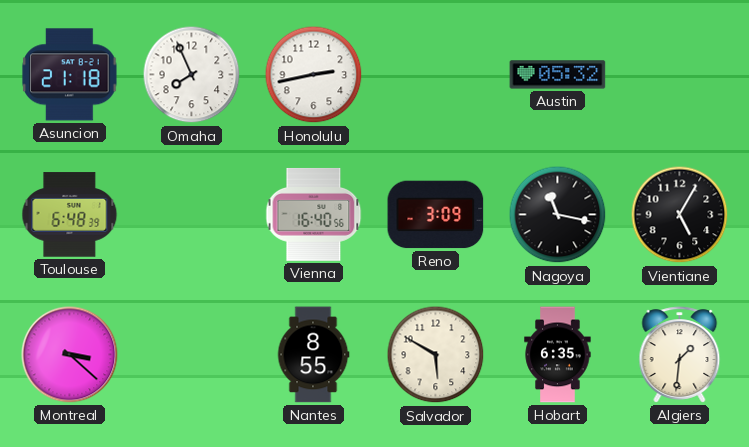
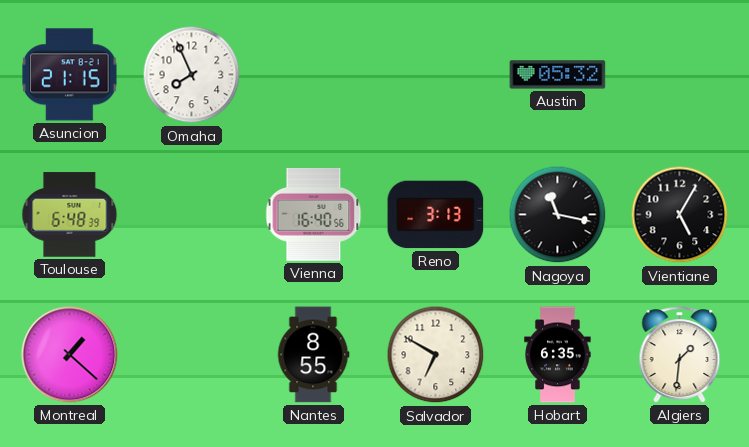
Asuncion: 21:18 -> 21:15
Honolulu: 2:43 -> none
Reno: 3:09 -> 3:13
Montreal: 3:22 -> 1:22
Salvador: 5:50 -> 6:50
